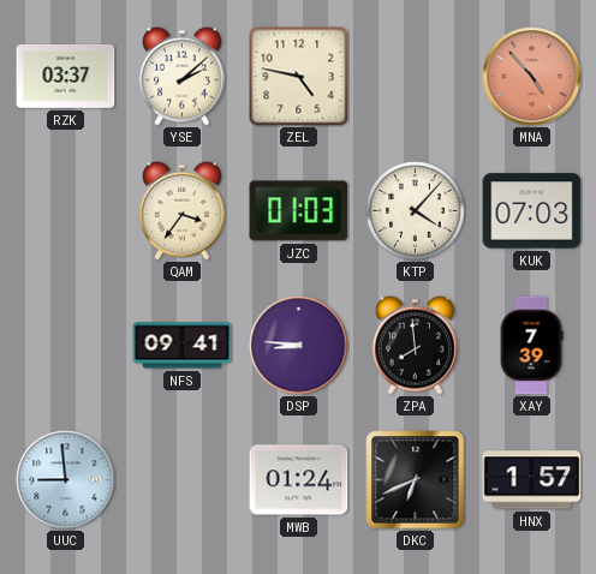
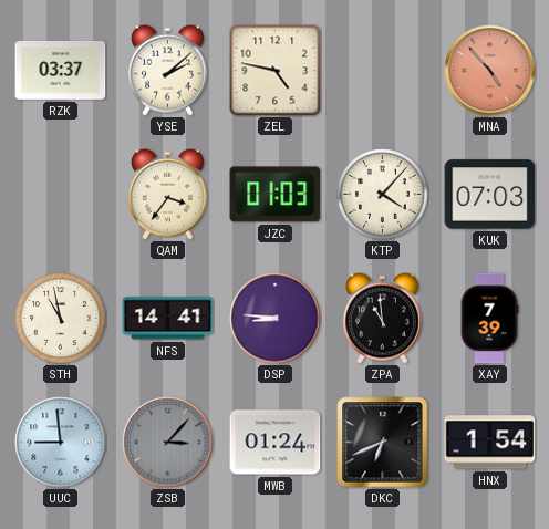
STH: none -> 10:58
NFS: 09:41 -> 14:41
ZPA: 7:59 -> 10:59
ZSB: none -> 3:07
HNX: 1:57 -> 1:54
